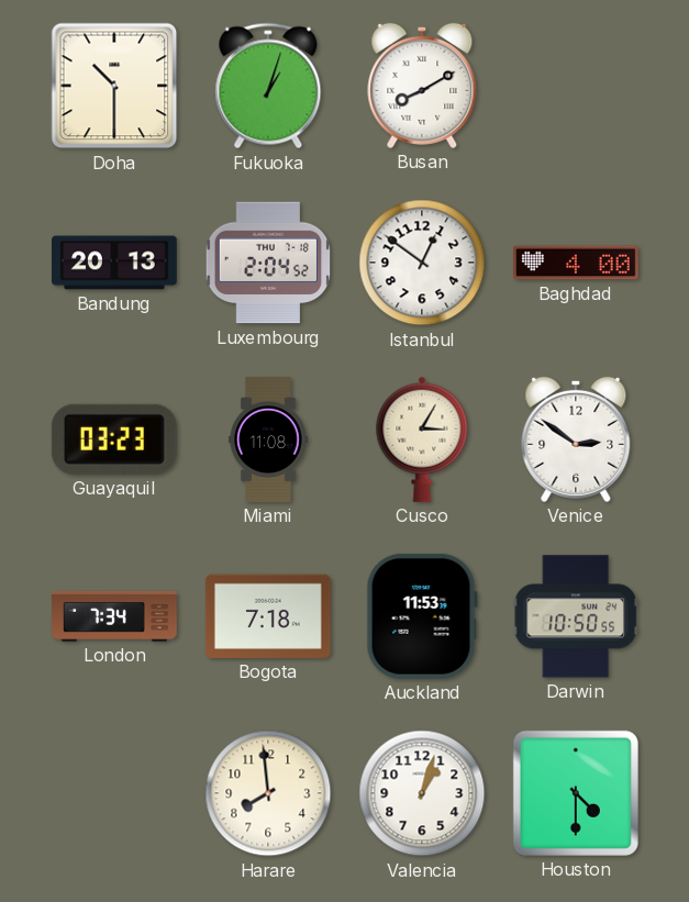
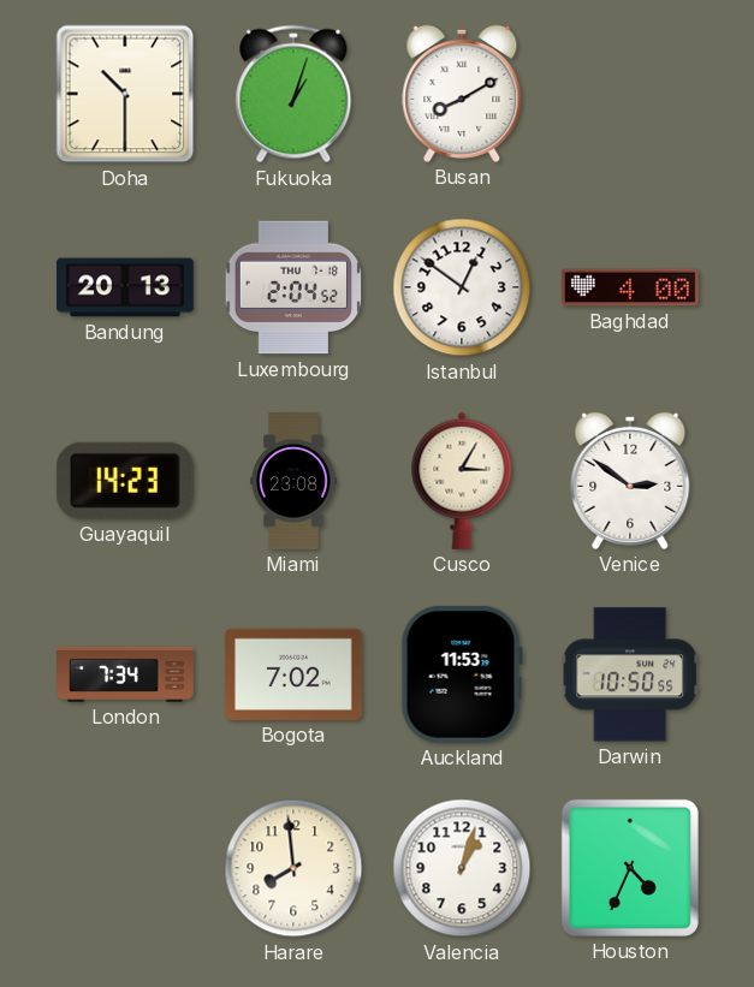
Guayaquil: 03:23 -> 14:23
Miami: 11:08 -> 23:08
Bogota: 7:18 -> 7:02
Houston: 4:30 -> 4:34
